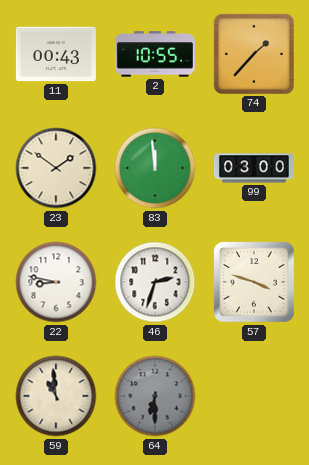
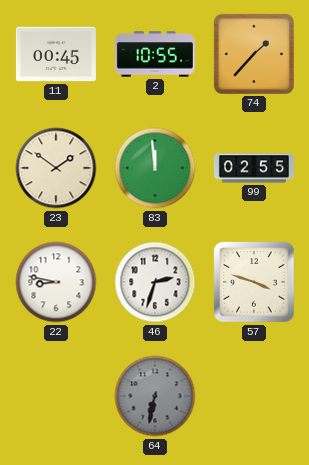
11: 00:43 -> 00:45
99: 03:00 -> 02:55
59: 10:59 -> none
64: 6:30 -> 6:32
